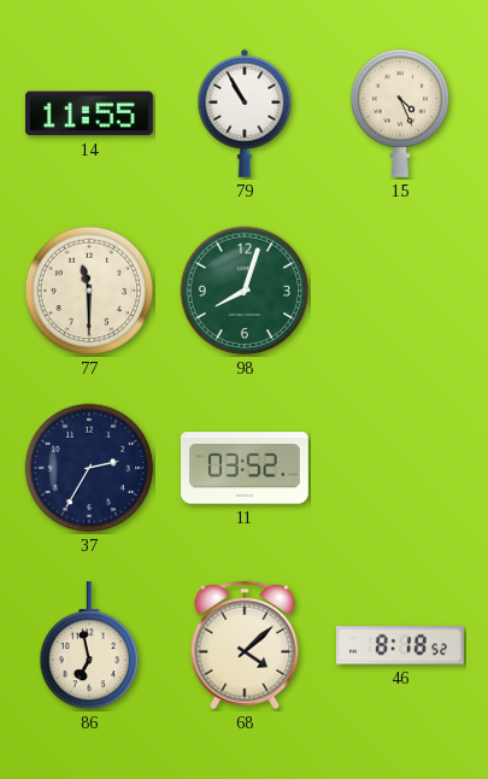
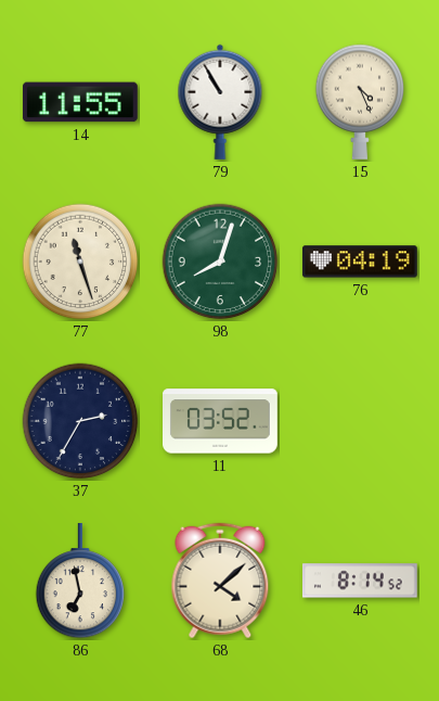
77: 11:30 -> 11:27
76: none -> 04:19
46: 8:18 -> 8:14
